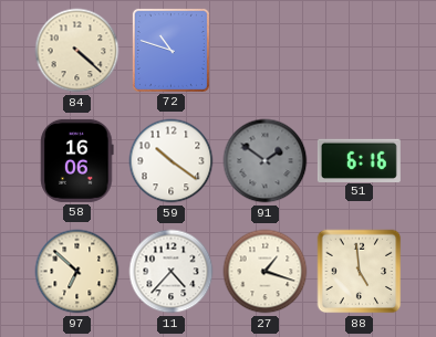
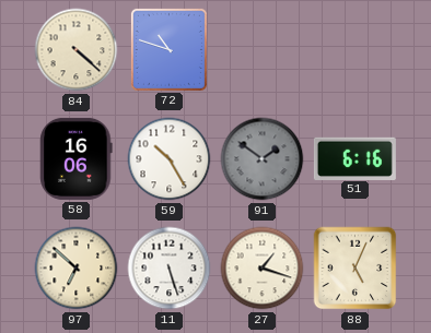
59: 10:21 -> 10:25
11: 4:37 -> 5:27
88: 4:59 -> 5:04
